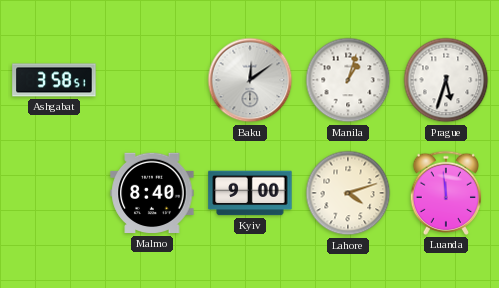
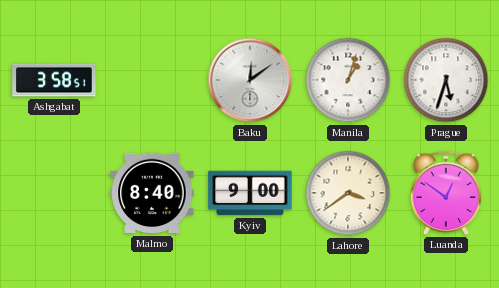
Lahore: 4:12 -> 3:39
Luanda: 11:59 -> 12:51
